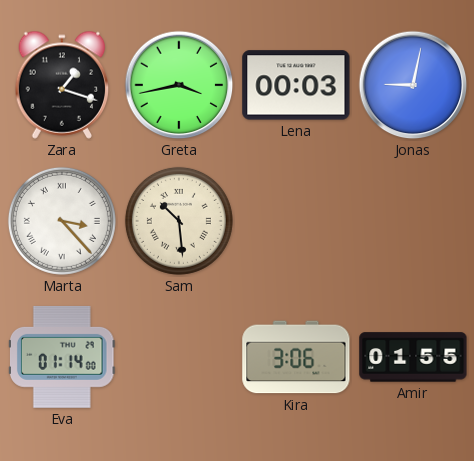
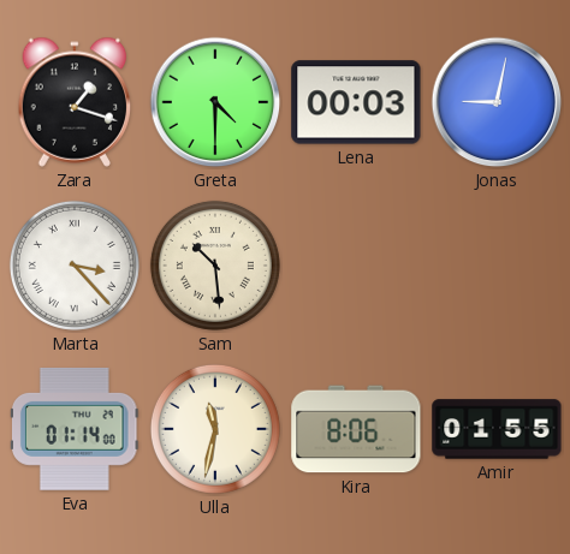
Greta: 3:43 -> 4:30
Ulla: none -> 11:32
Kira: 3:06 -> 8:06
